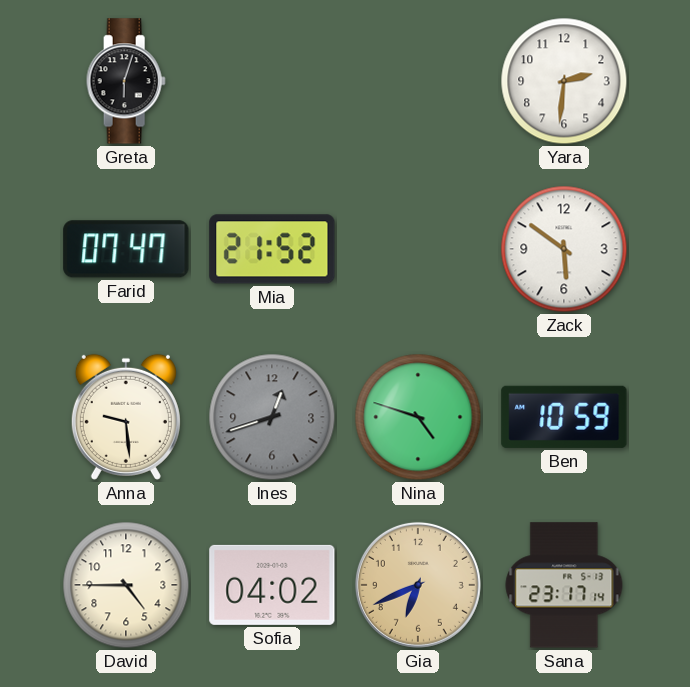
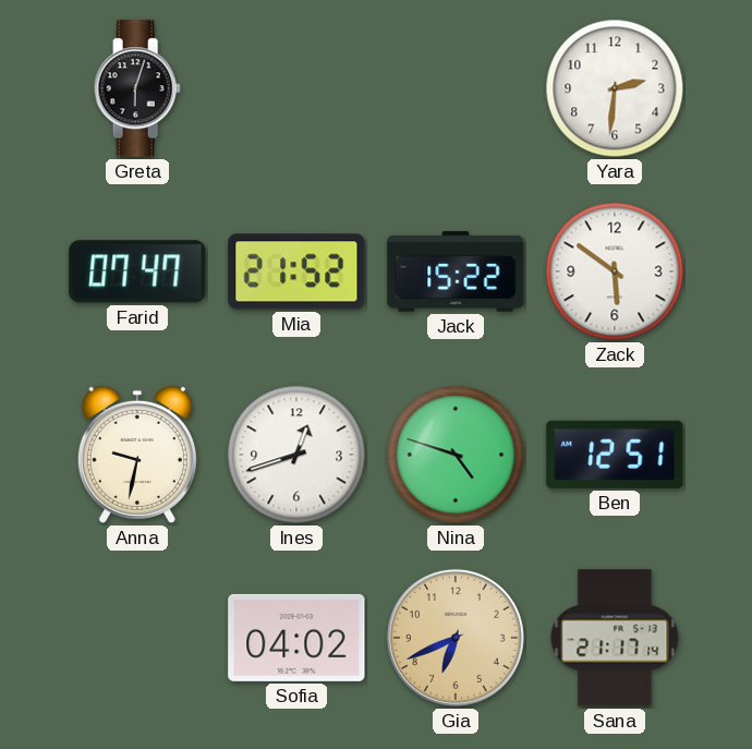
Jack: none -> 15:22
Anna: 9:29 -> 9:32
Ines dial: grey -> white
Ben: 10:59 -> 12:51
David: 4:45 -> none
Sana: 23:17 -> 21:17
